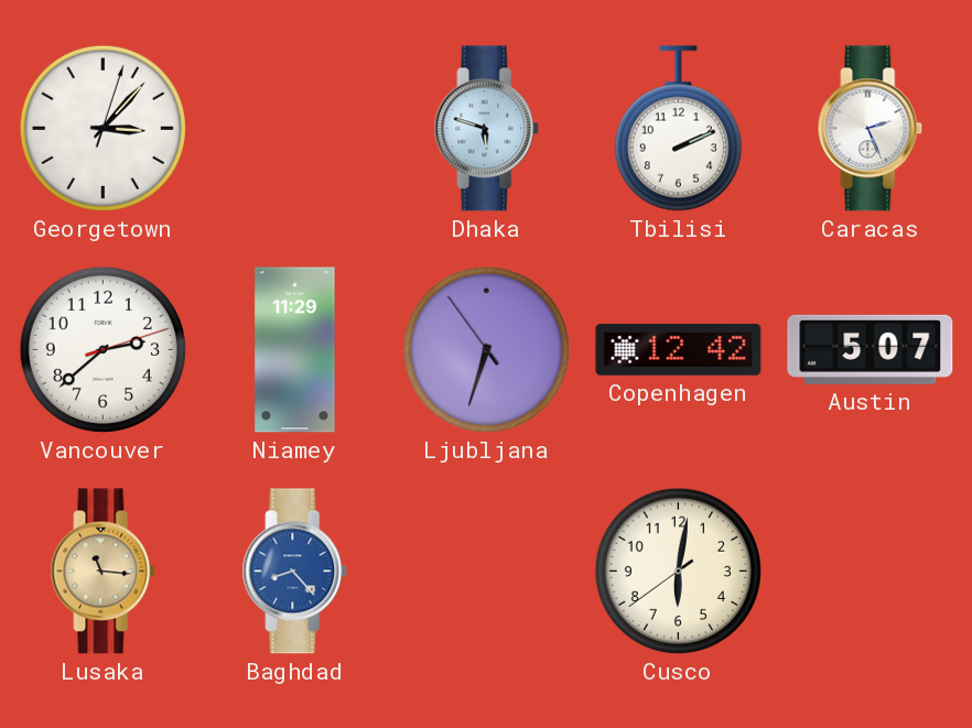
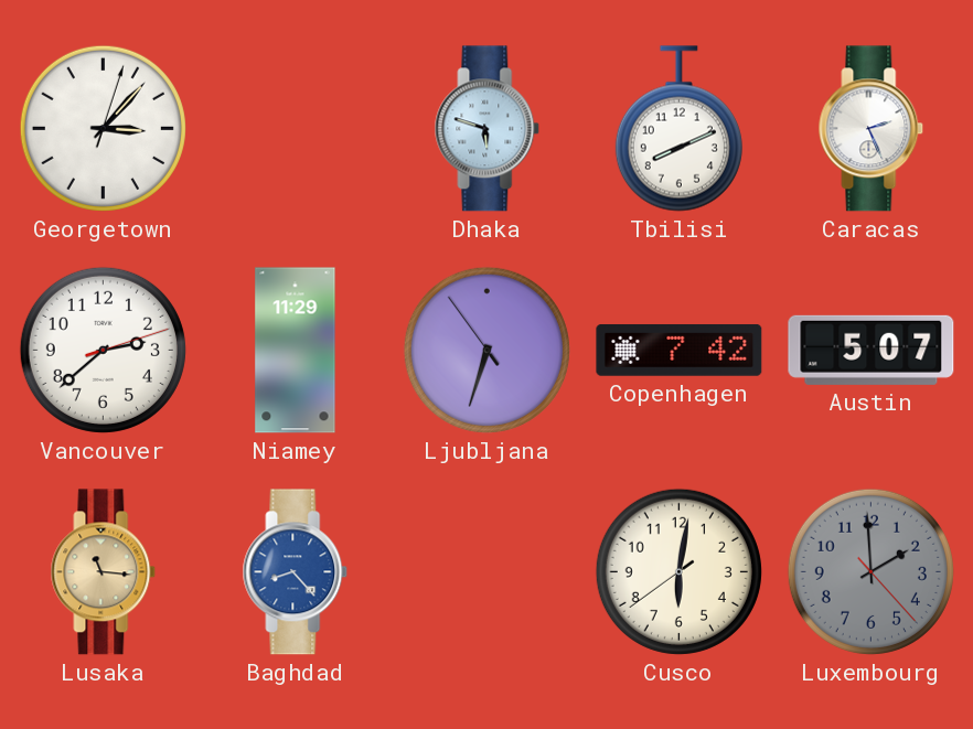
Tbilisi: 2:11 -> 8:11
Copenhagen: 12:42 -> 7:42
Luxembourg: none -> 1:59
